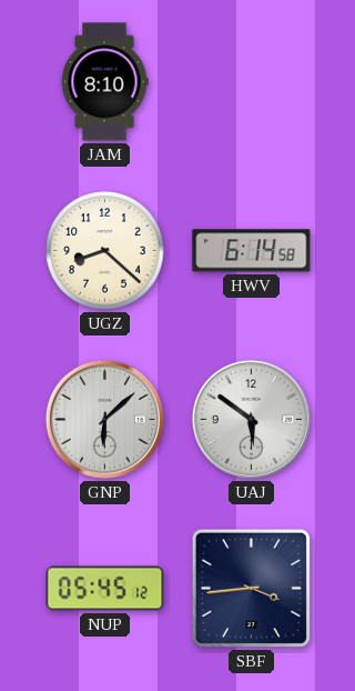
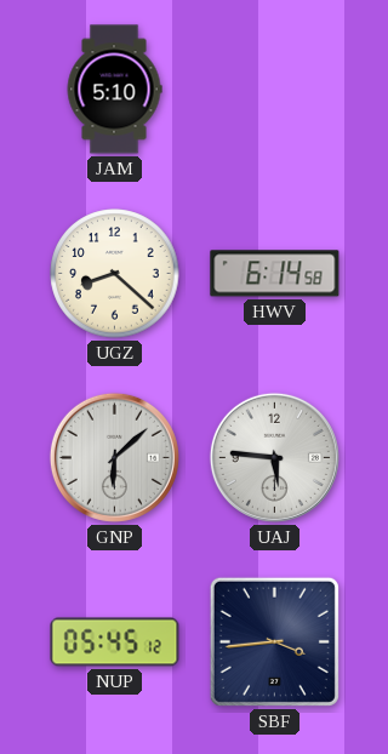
JAM: 8:10 -> 5:10
UAJ: 5:51 -> 5:46
